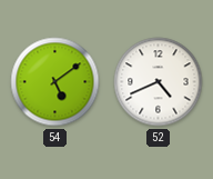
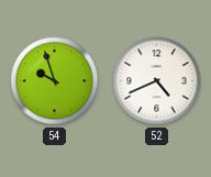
54: 5:09 -> 9:57
